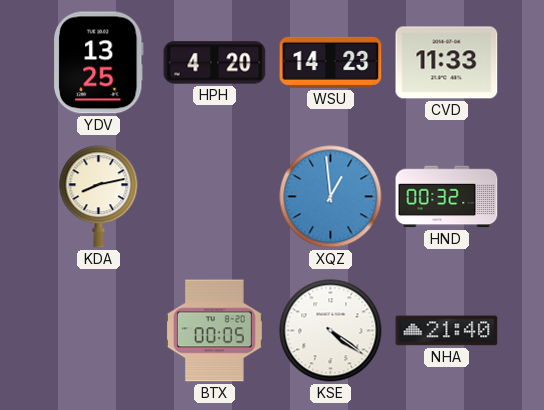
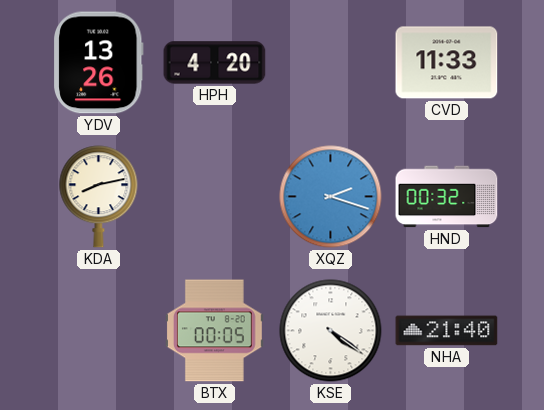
YDV: 13:25 -> 13:26
WSU: 14:23 -> none
XQZ: 12:59 -> 2:18
